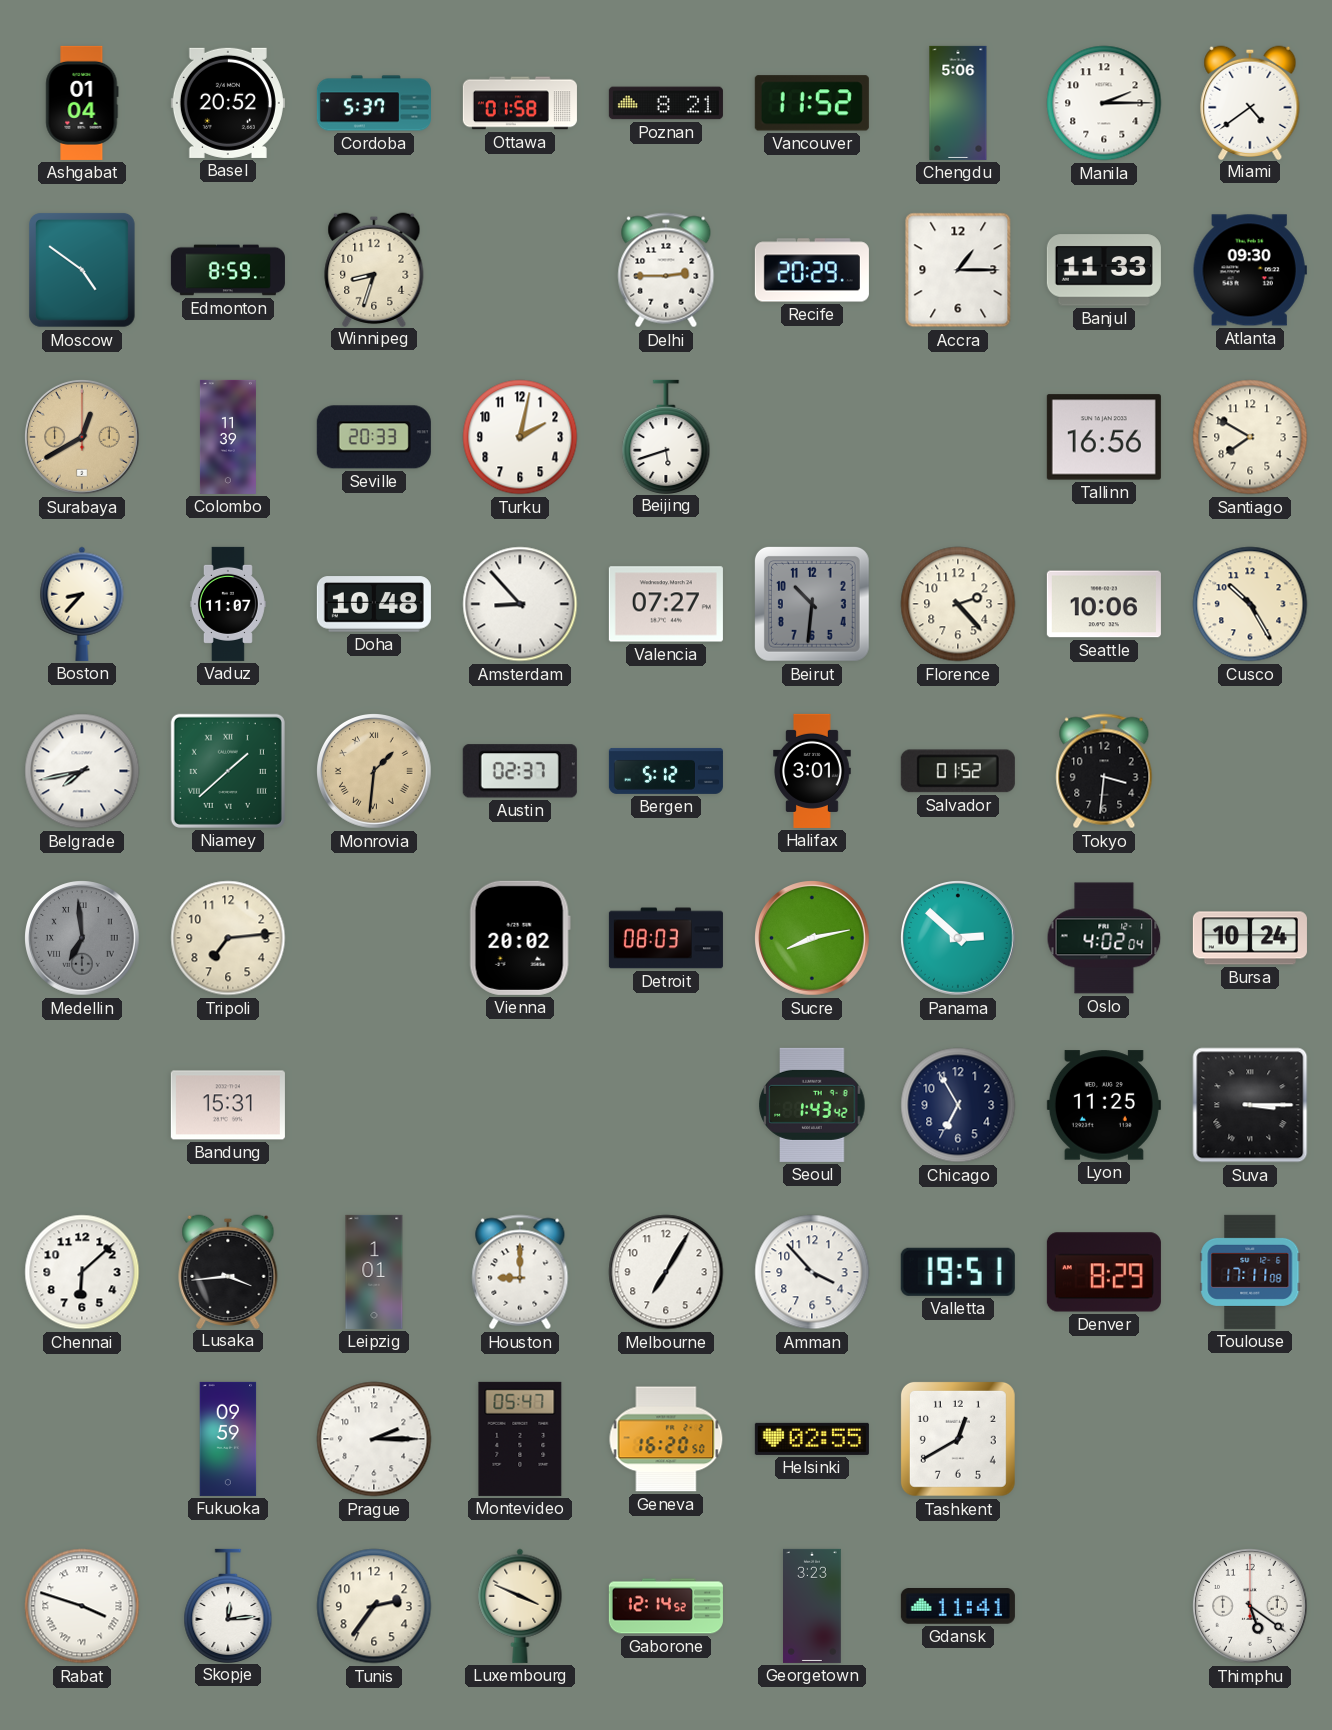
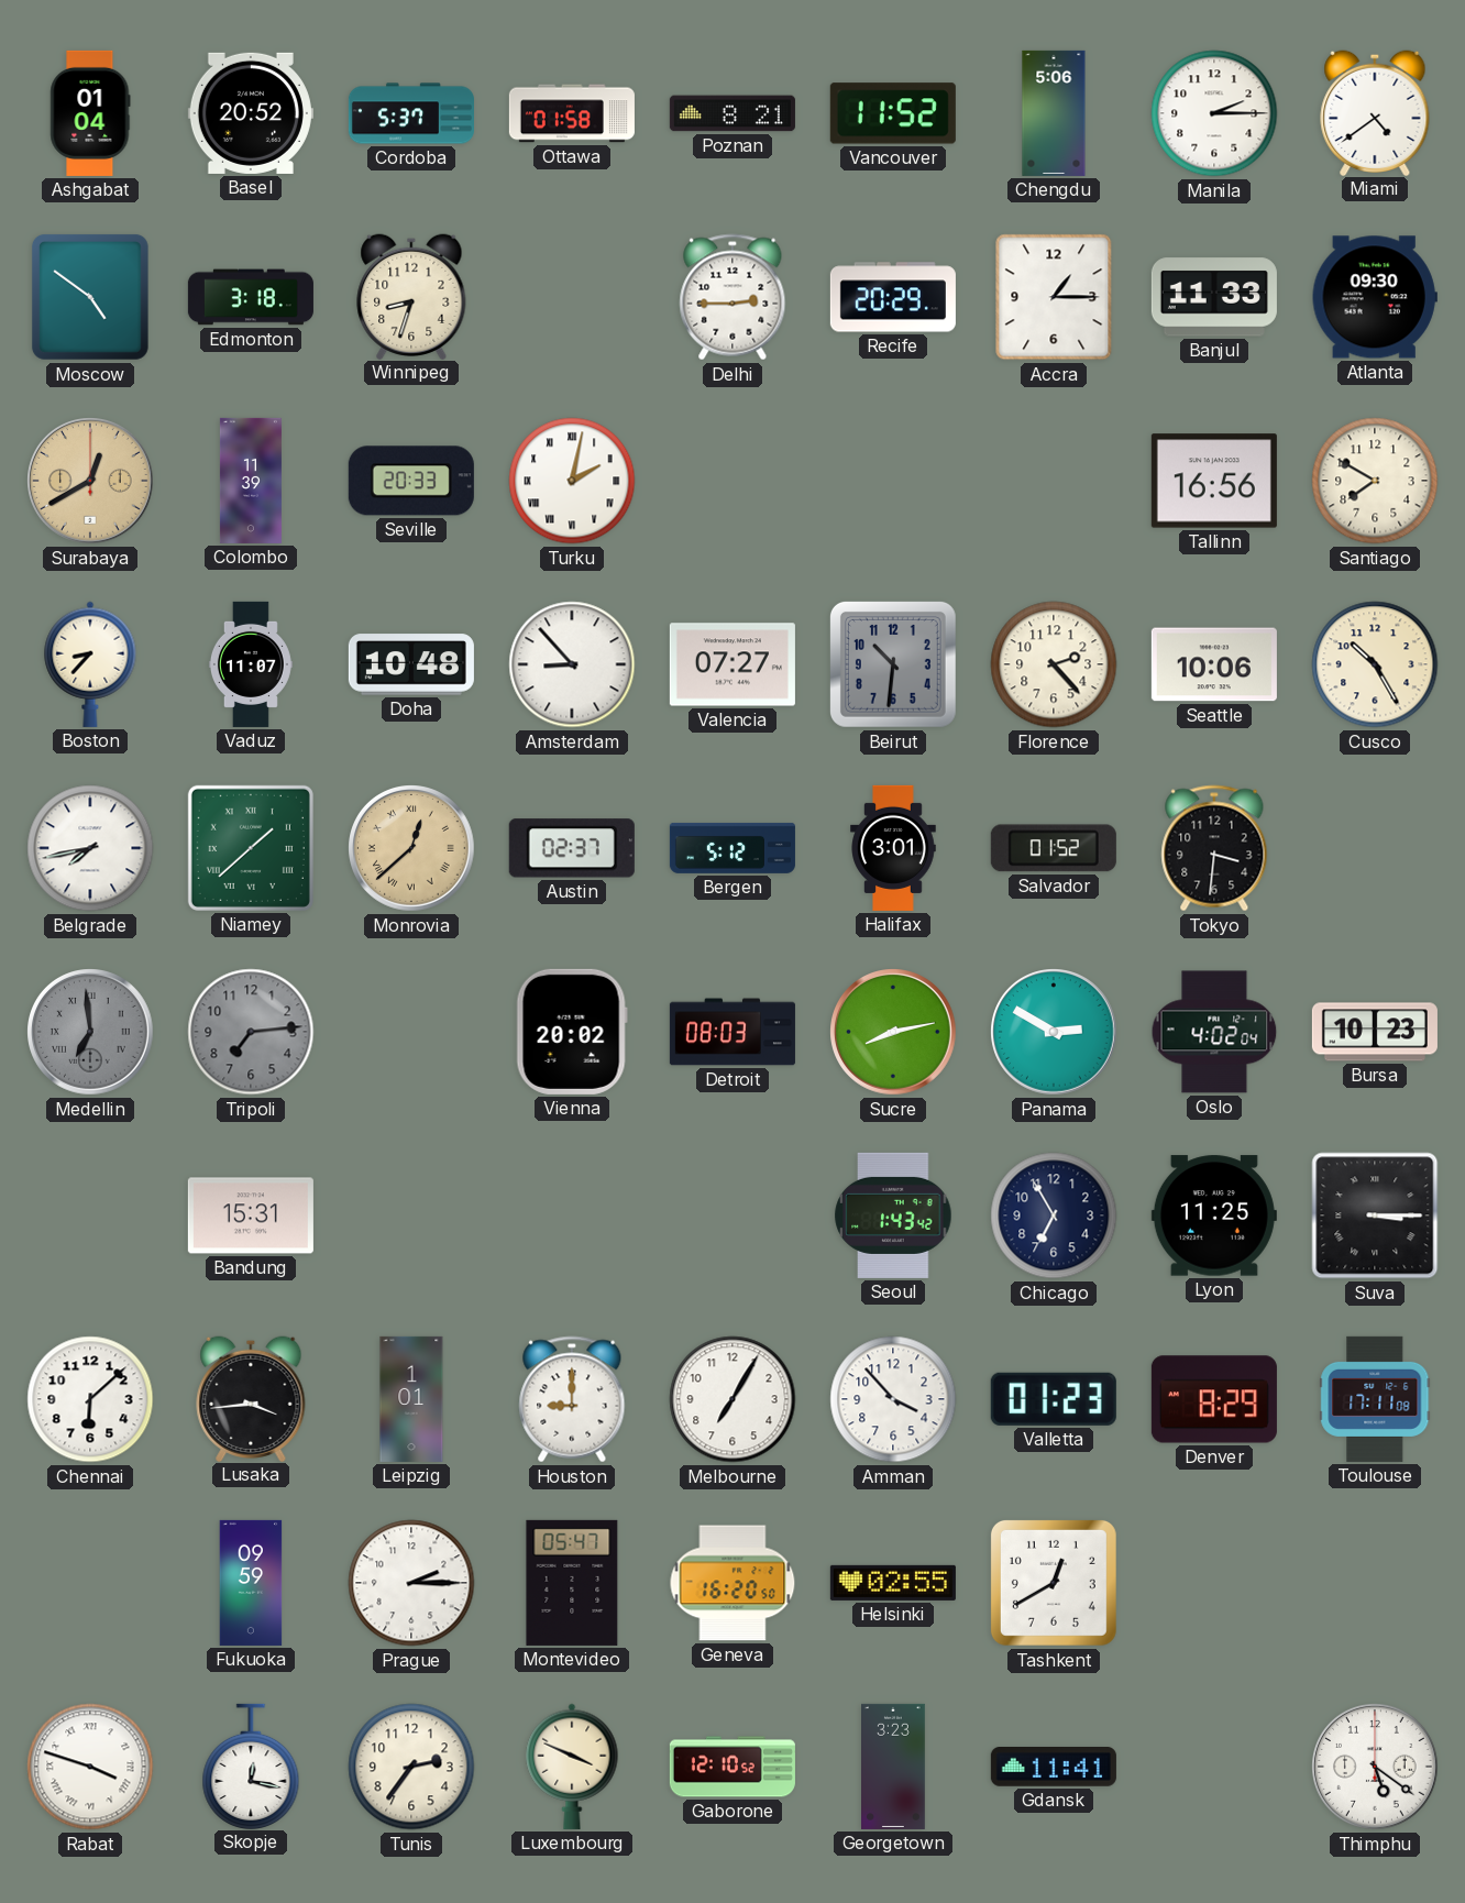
Edmonton: 8:59 -> 3:18
Turku numerals: Arabic -> Roman
Beijing: 5:42 -> none
Monrovia: 1:31 -> 12:38
Tripoli dial: cream -> grey
Panama: 2:52 -> 2:50
Bursa: 10:24 -> 10:23
Valletta: 19:51 -> 01:23
Skopje: 12:14 -> 12:17
Gaborone: 12:14 -> 12:10
